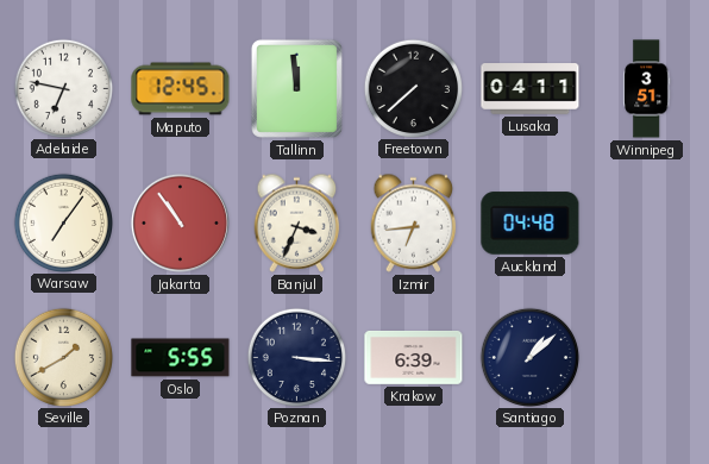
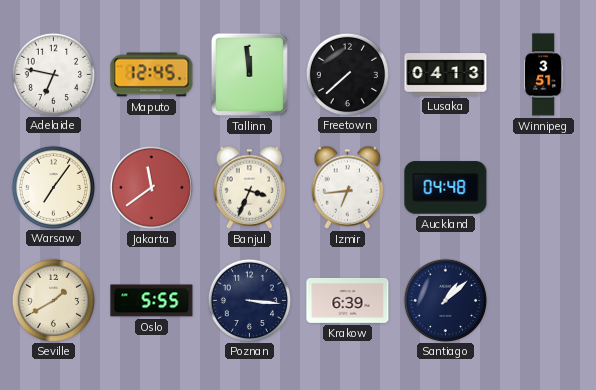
Lusaka: 04:11 -> 04:13
Jakarta: 10:54 -> 11:39
